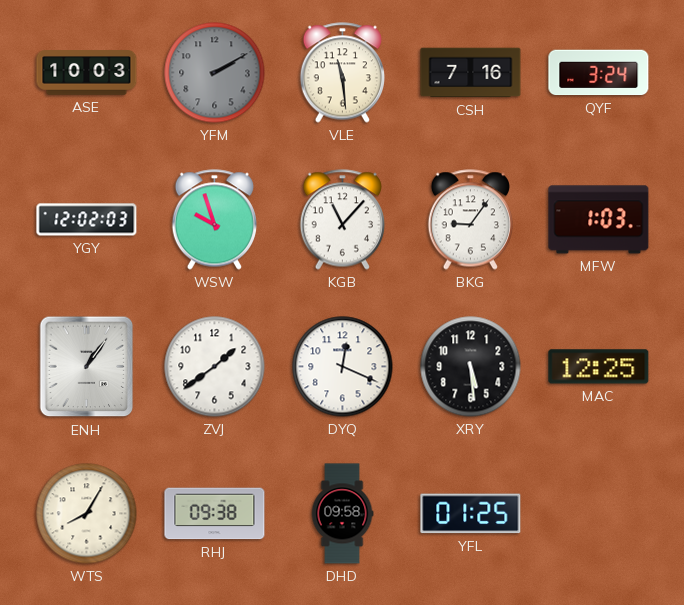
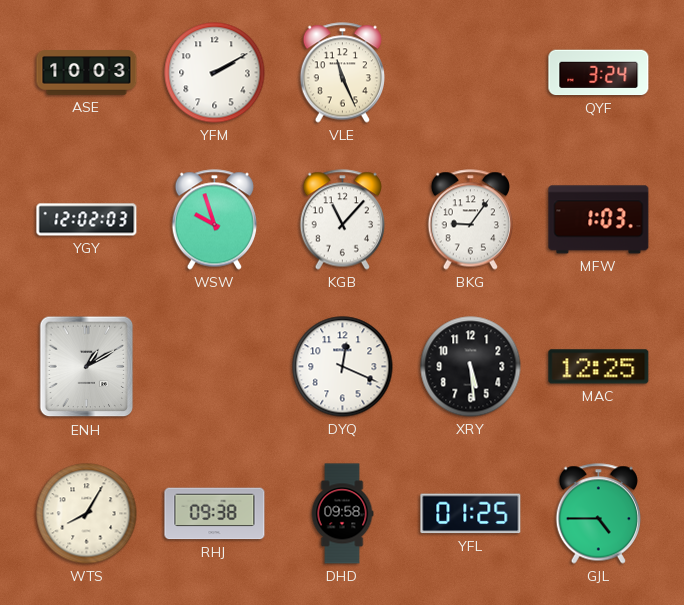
YFM dial: grey -> white
VLE: 11:29 -> 11:26
CSH: 7:16 -> none
ENH: 1:06 -> 1:10
ZVJ: 1:39 -> none
GJL: none -> 4:45
